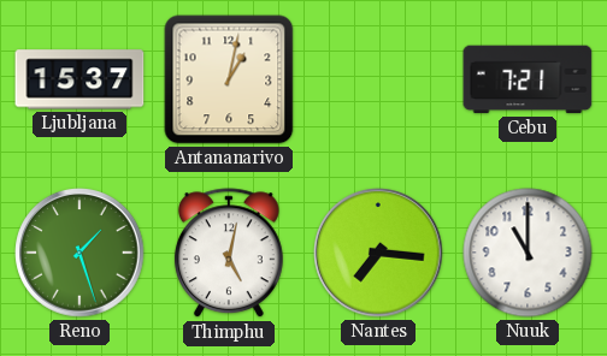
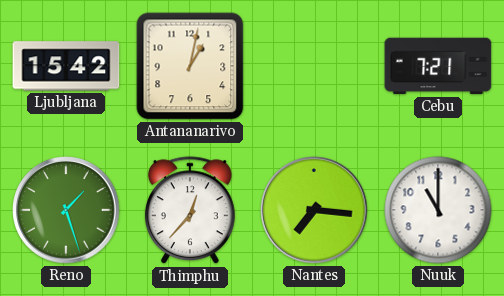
Ljubljana: 15:37 -> 15:42
Thimphu: 5:02 -> 12:37
